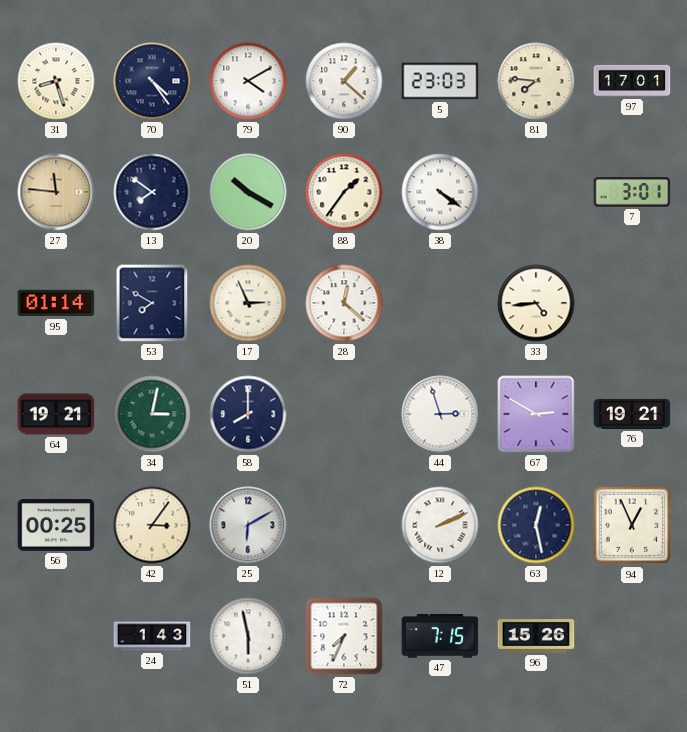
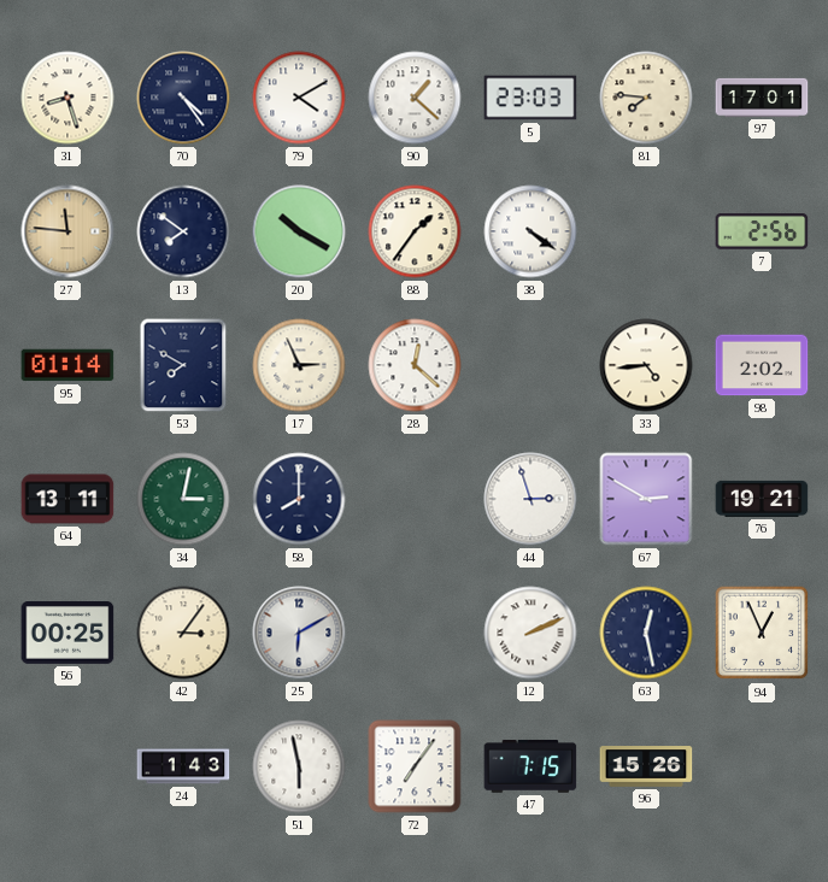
7: 3:01 -> 2:56
98: none -> 2:02
64: 19:21 -> 13:11
72: 7:34 -> 7:06
